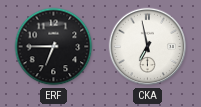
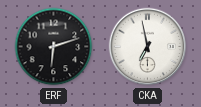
ERF: 6:45 -> 6:12
